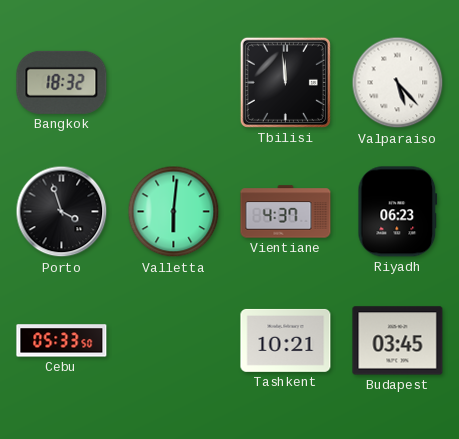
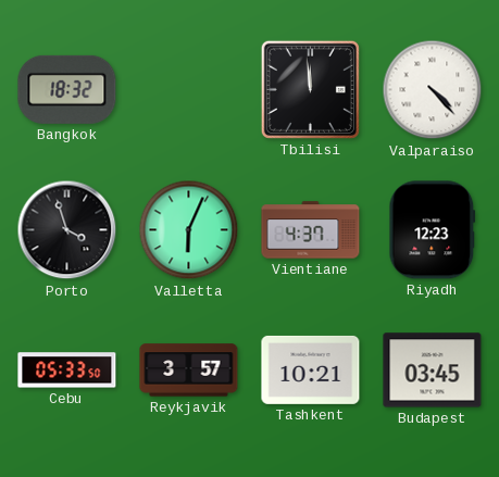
Valparaiso: 5:23 -> 4:23
Valletta: 6:01 -> 6:04
Riyadh: 06:23 -> 12:23
Reykjavik: none -> 3:57
